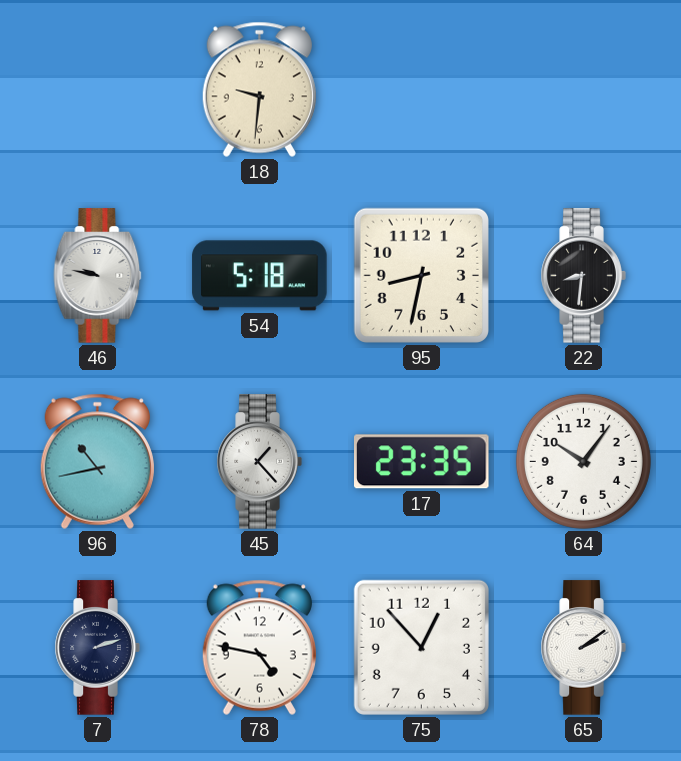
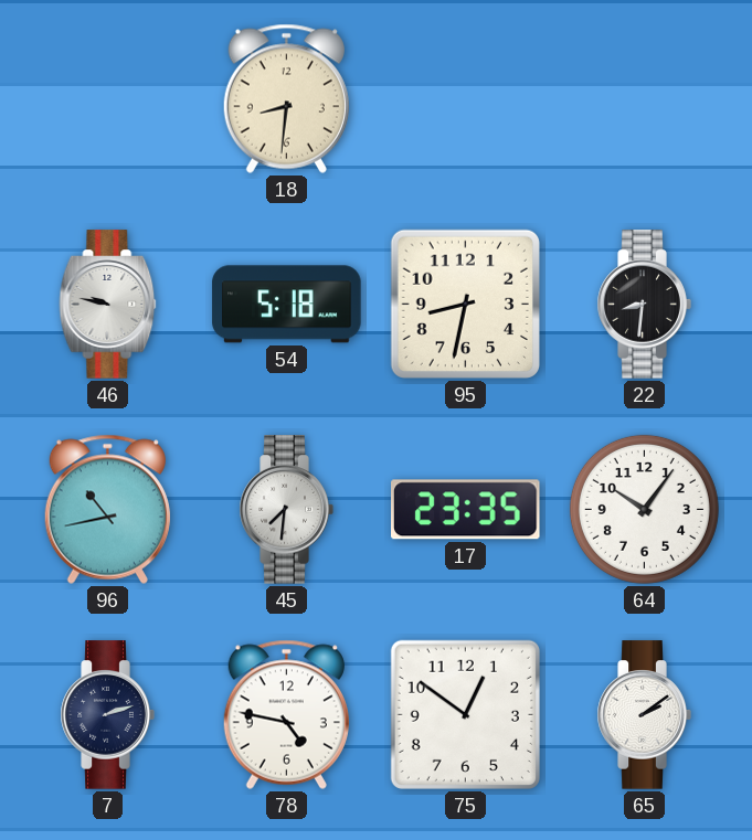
18: 9:31 -> 8:31
45: 1:23 -> 7:31
75: 12:53 -> 12:51
